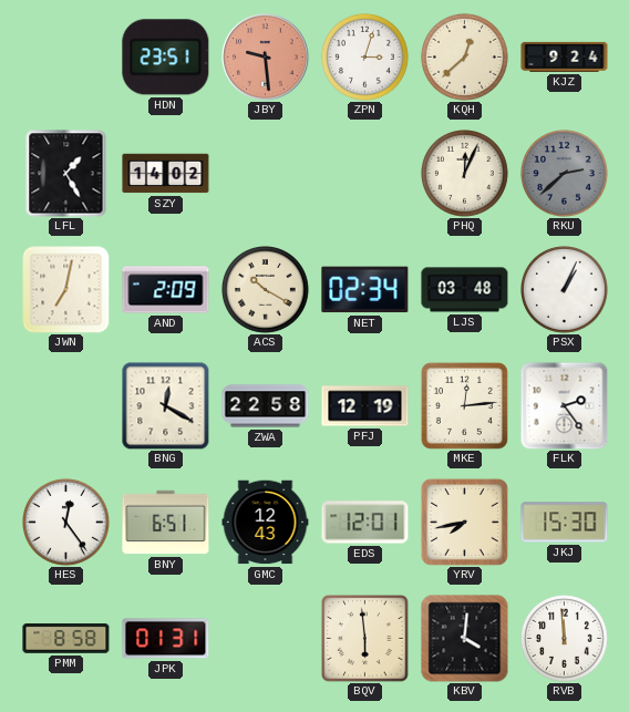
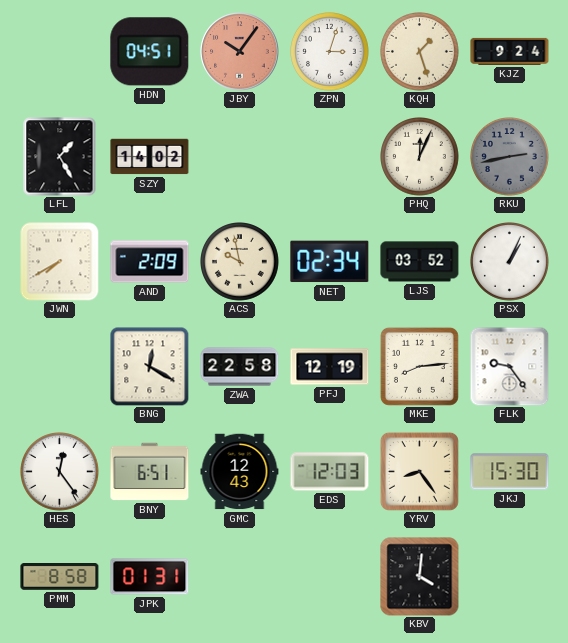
HDN: 23:51 -> 04:51
JBY: 9:29 -> 10:06
KQH: 12:38 -> 1:27
RKU: 2:38 -> 2:43
JWN: 7:02 -> 7:40
ACS: 10:20 -> 9:58
LJS: 03:48 -> 03:52
MKE: 12:14 -> 8:14
FLK: 2:24 -> 9:24
EDS: 12:01 -> 12:03
YRV: 7:43 -> 8:24
BQV: 5:59 -> none
RVB: 11:59 -> none
